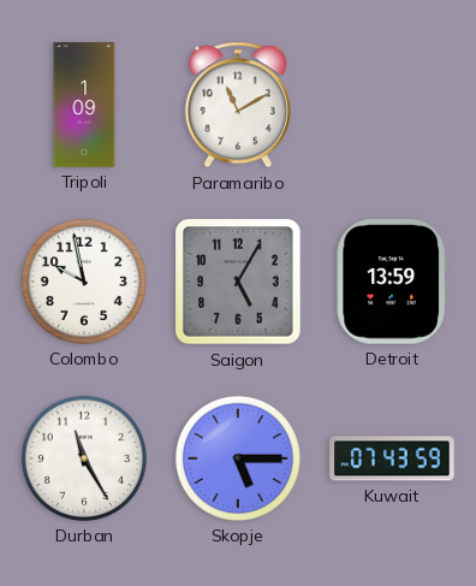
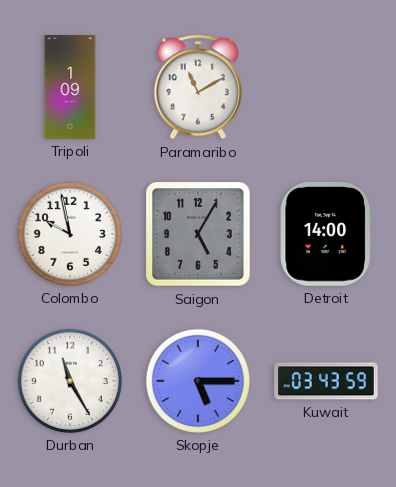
Detroit: 13:59 -> 14:00
Kuwait: 07:43 -> 03:43
